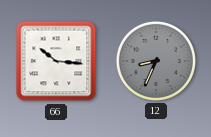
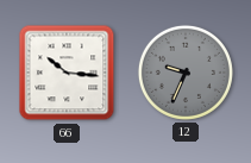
12: 8:34 -> 9:34
